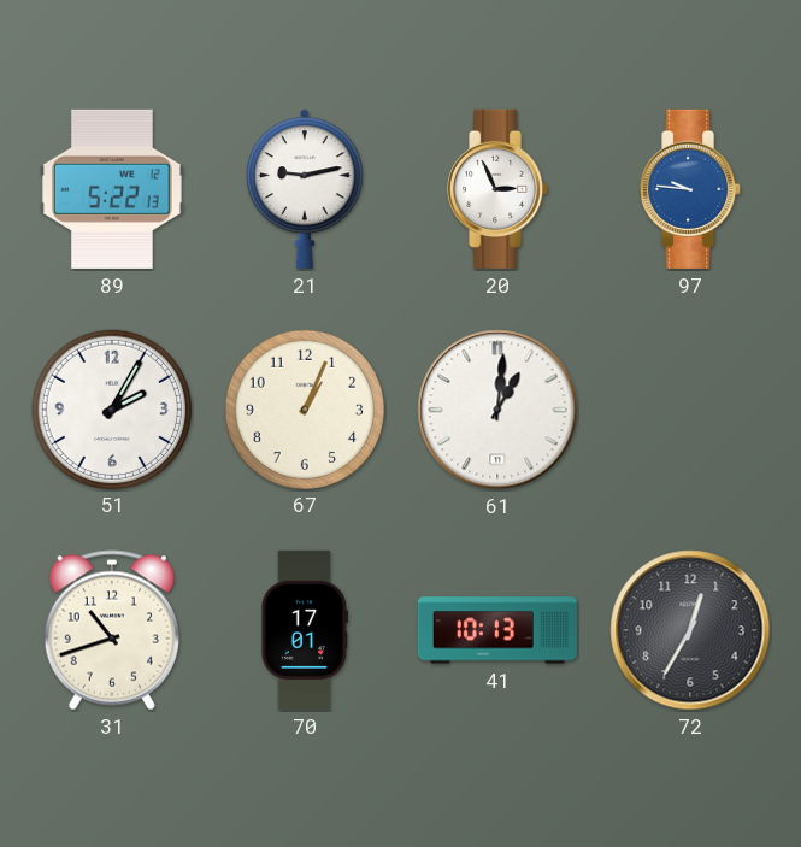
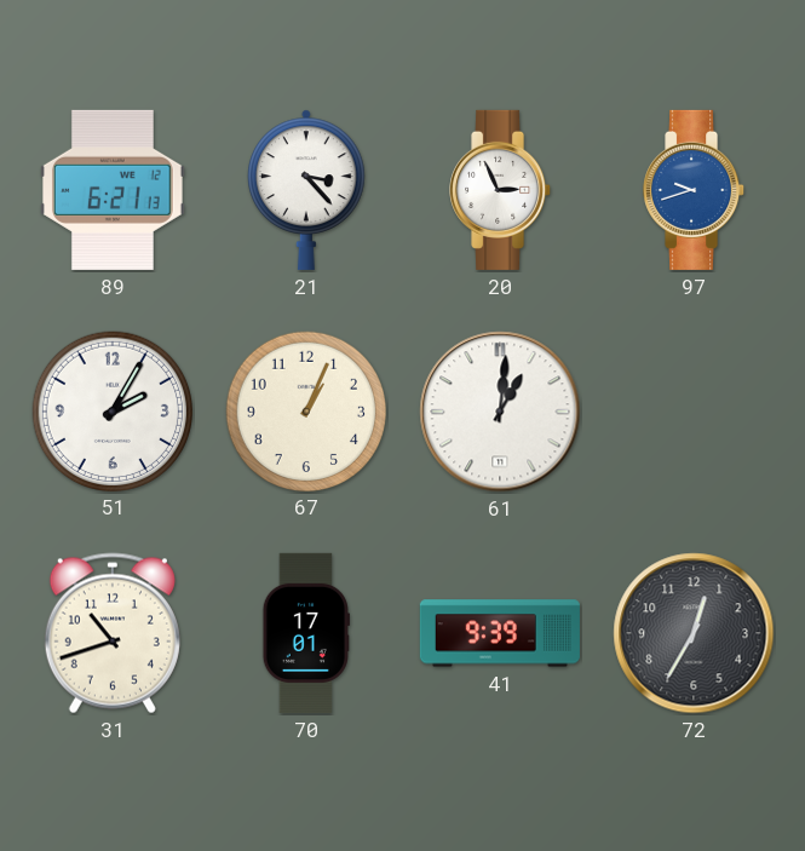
89: 5:22 -> 6:21
21: 9:13 -> 3:23
97: 9:46 -> 9:42
41: 10:13 -> 9:39
